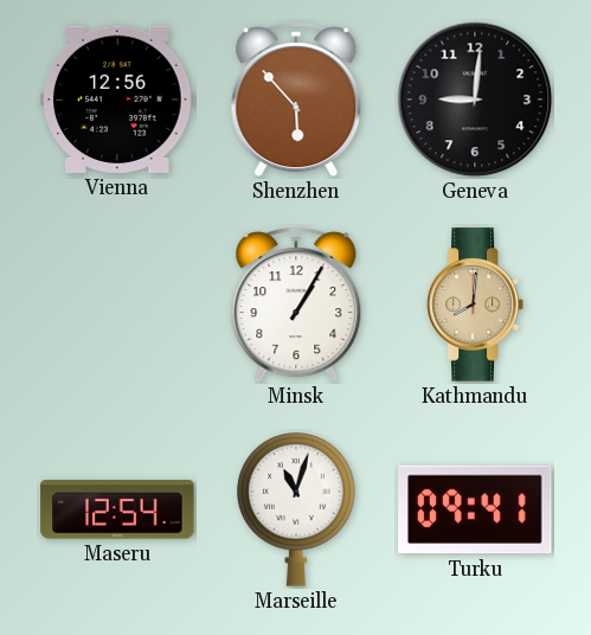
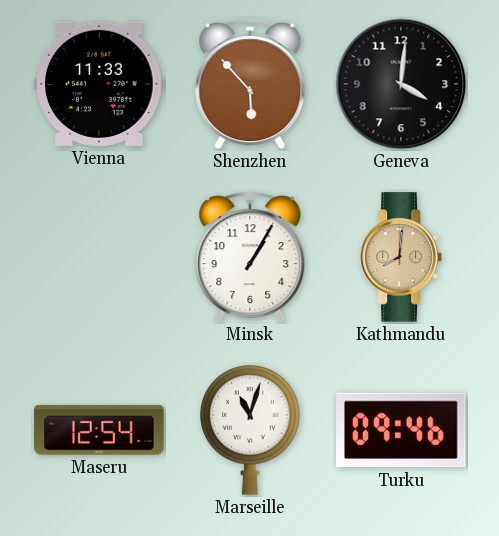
Vienna: 12:56 -> 11:33
Geneva: 9:01 -> 4:01
Turku: 09:41 -> 09:46
